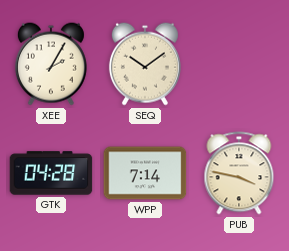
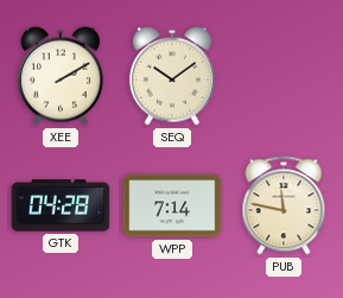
XEE: 2:05 -> 2:10
PUB: 3:47 -> 11:47
